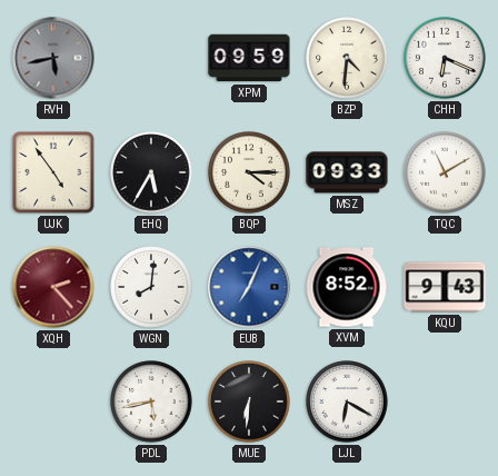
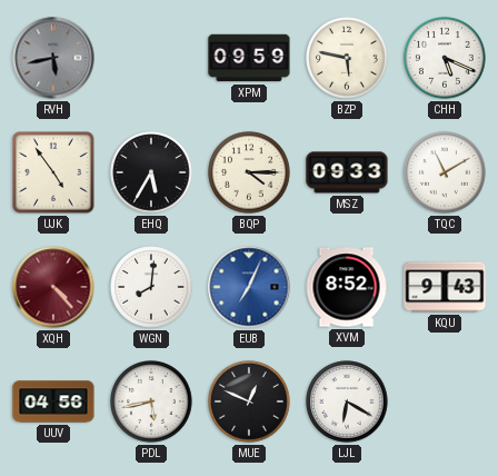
BZP: 4:31 -> 5:47
CHH: 6:19 -> 5:19
XQH: 2:23 -> 4:23
UUV: none -> 04:56
MUE: 6:31 -> 12:49
